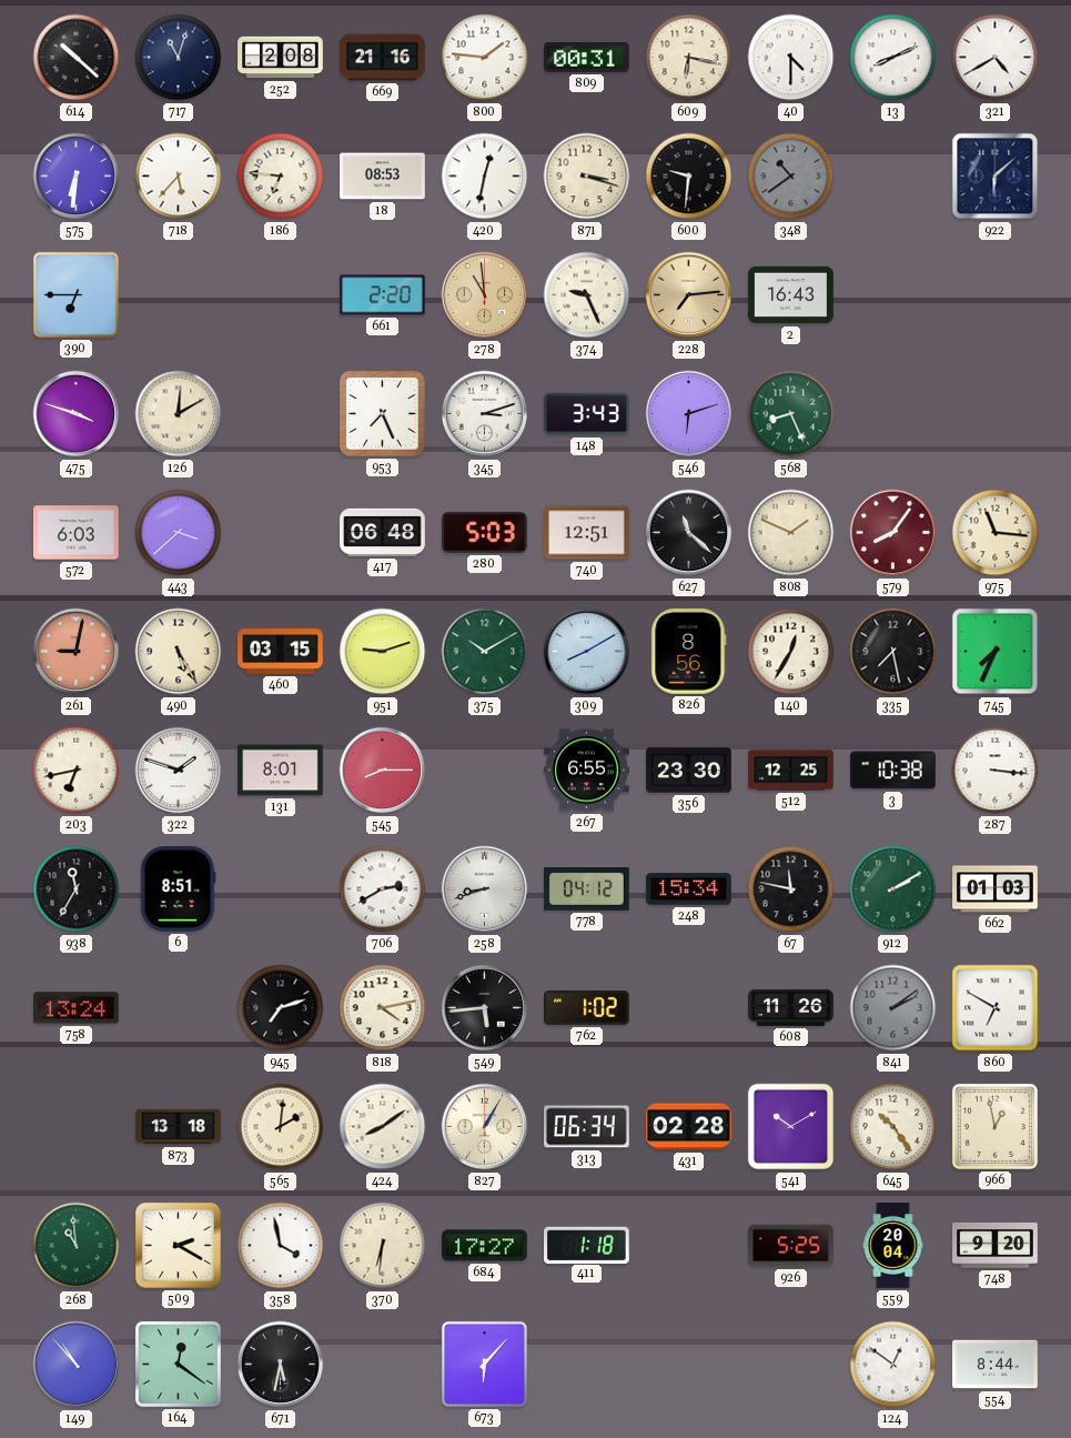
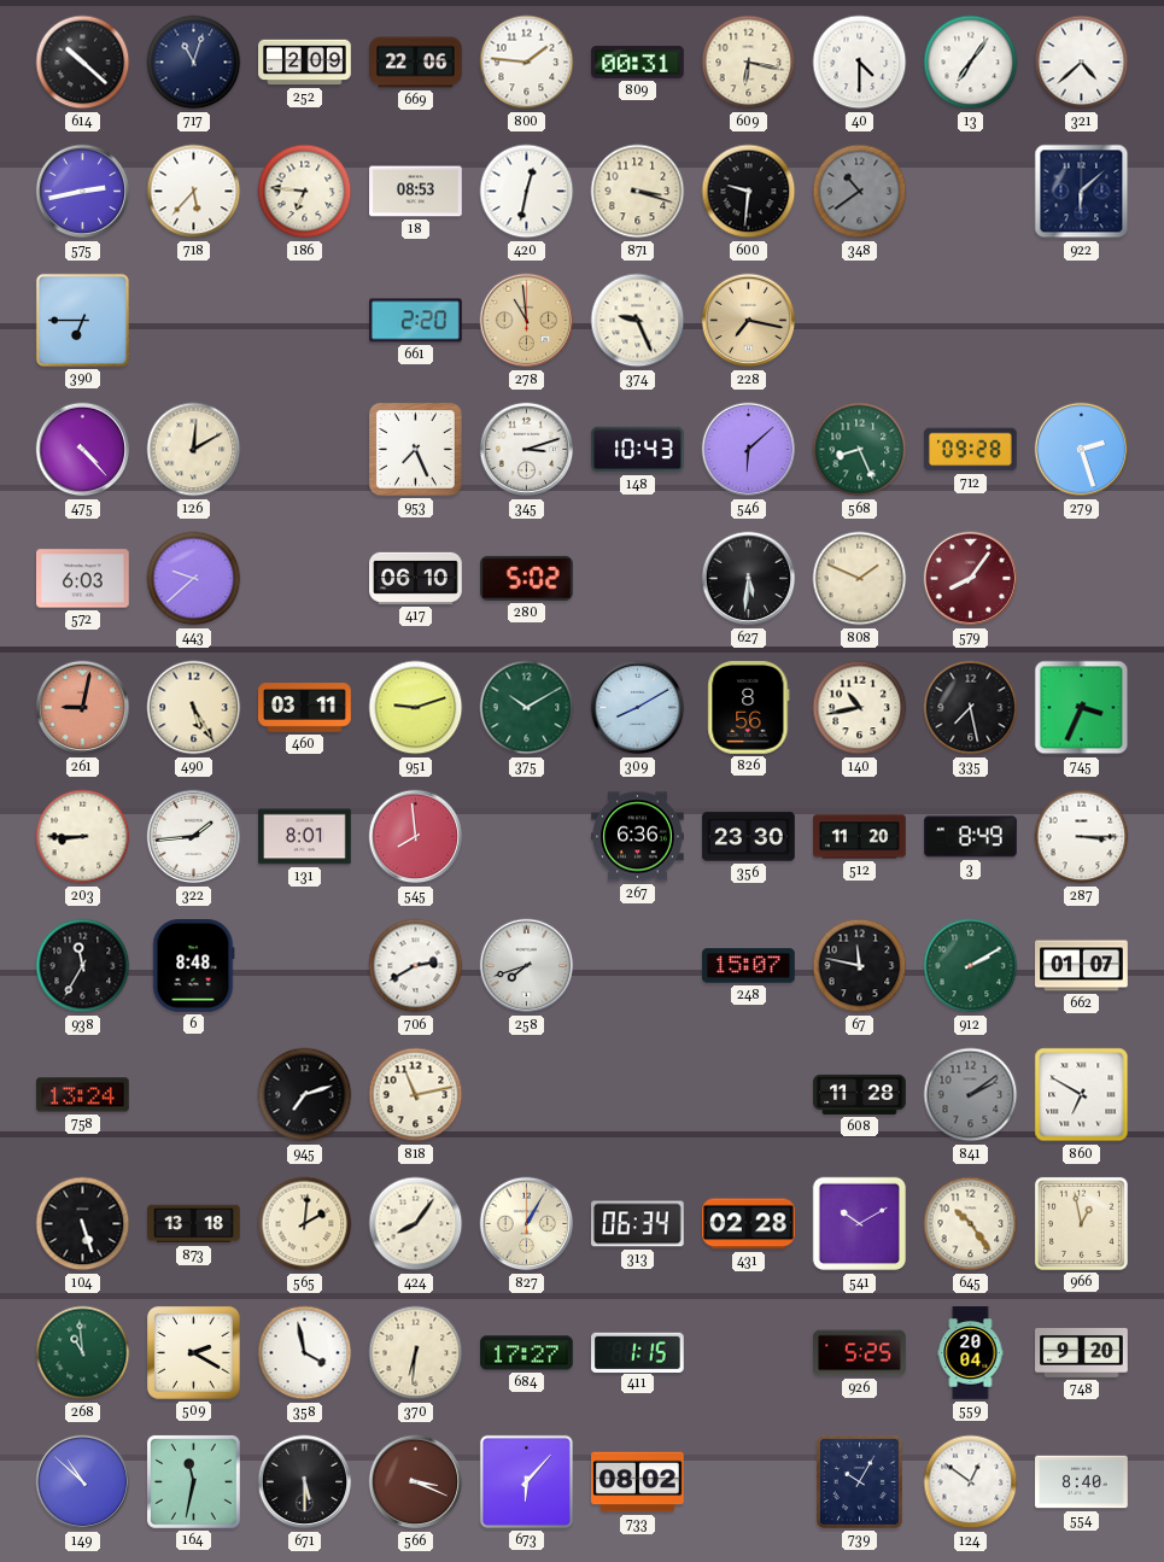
252: 2:08 -> 2:09
669: 21:16 -> 22:06
13: 8:11 -> 7:06
321: 4:40 -> 4:38
575: 6:31 -> 2:43
228: 7:14 -> 7:17
2: 16:43 -> none
475: 3:48 -> 4:23
148: 3:43 -> 10:43
546: 6:12 -> 6:08
712: none -> 09:28
279: none -> 2:27
443: 3:38 -> 9:38
417: 06:48 -> 06:10
280: 5:03 -> 5:02
740: 12:51 -> none
627: 11:22 -> 5:31
975: 11:16 -> none
460: 03:15 -> 03:11
140: 12:35 -> 10:43
745: 7:34 -> 3:34
203: 6:43 -> 8:45
322: 1:48 -> 1:44
545: 8:15 -> 7:59
267: 6:55 -> 6:36
512: 12:25 -> 11:20
3: 10:38 -> 8:49
287: 3:16 -> 3:15
6: 8:51 -> 8:48
258: 8:42 -> 7:42
778: 04:12 -> none
248: 15:34 -> 15:07
662: 01:03 -> 01:07
818: 4:13 -> 11:13
549: 5:44 -> none
762: 1:02 -> none
608: 11:26 -> 11:28
104: none -> 5:27
424: 8:09 -> 8:06
411: 1:18 -> 1:15
149: 10:53 -> 10:52
164: 12:21 -> 11:32
671: 5:32 -> 5:30
566: none -> 3:19
733: none -> 08:02
739: none -> 10:05
554: 8:44 -> 8:40
